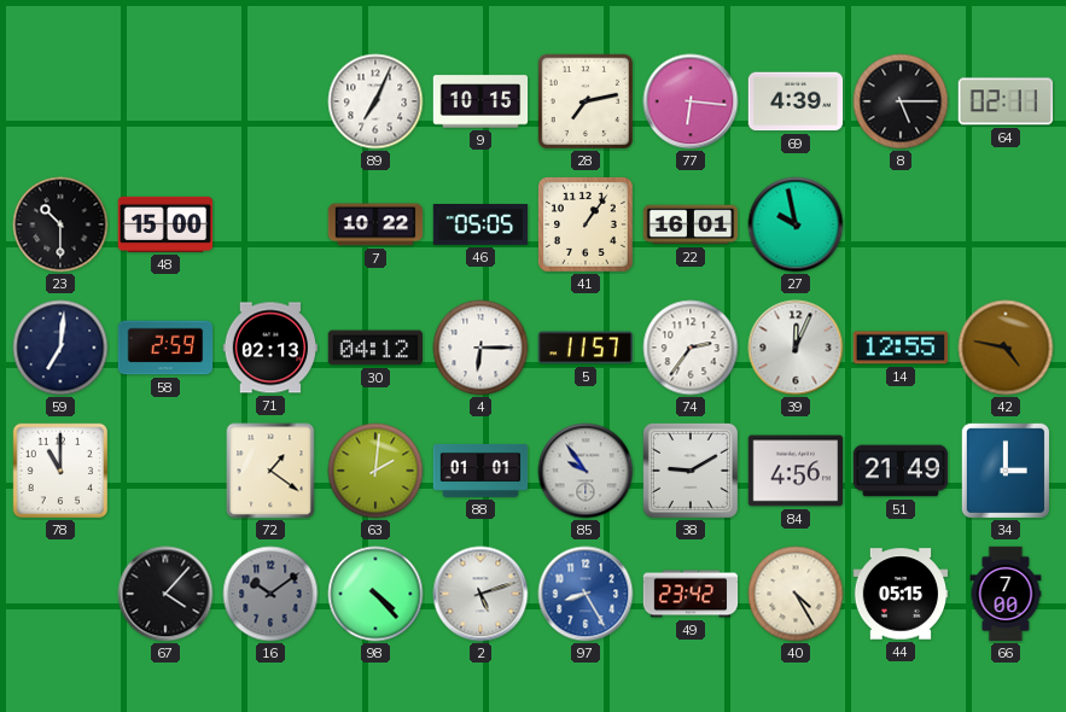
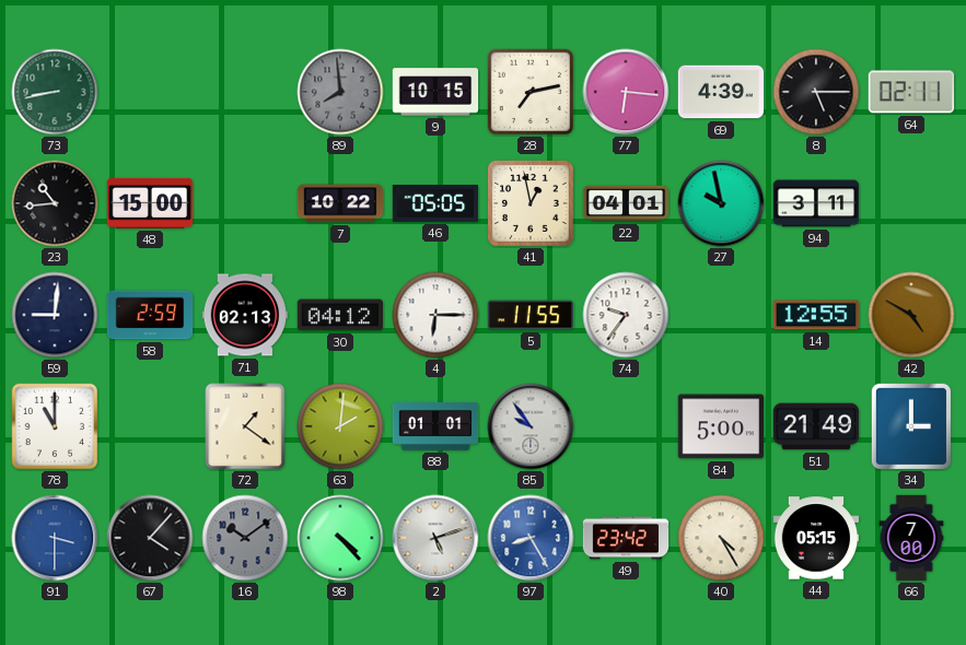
73: none -> 8:43
89: 7:04 -> 7:59
89 dial: white -> grey
23: 10:30 -> 10:44
41: 1:06 -> 12:58
22: 16:01 -> 04:01
94: none -> 3:11
59: 7:01 -> 9:01
5: 11:57 -> 11:55
74: 2:36 -> 9:36
39: 12:04 -> none
42: 4:47 -> 4:50
38: 9:10 -> none
84: 4:56 -> 5:00
91: none -> 3:30
